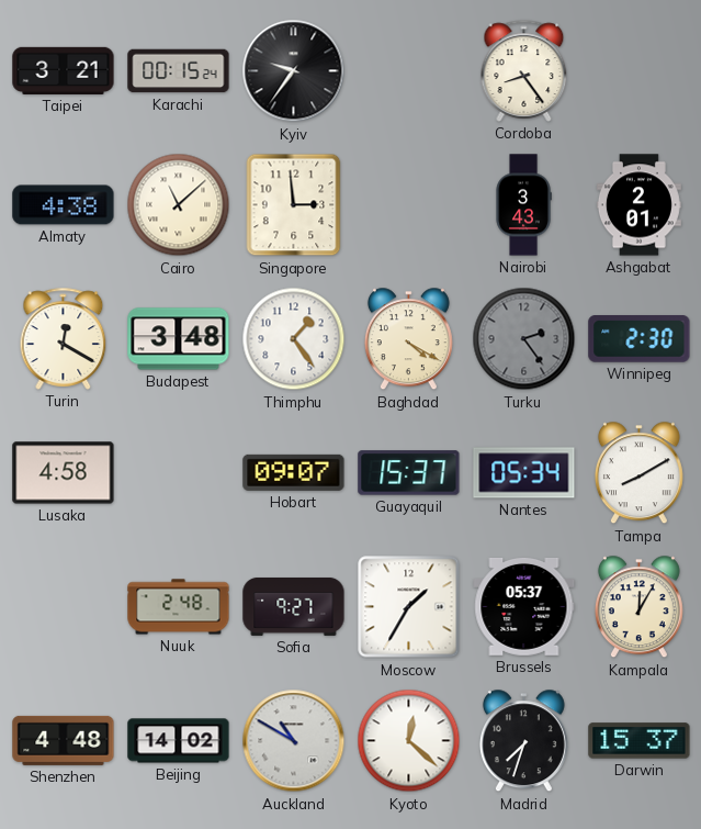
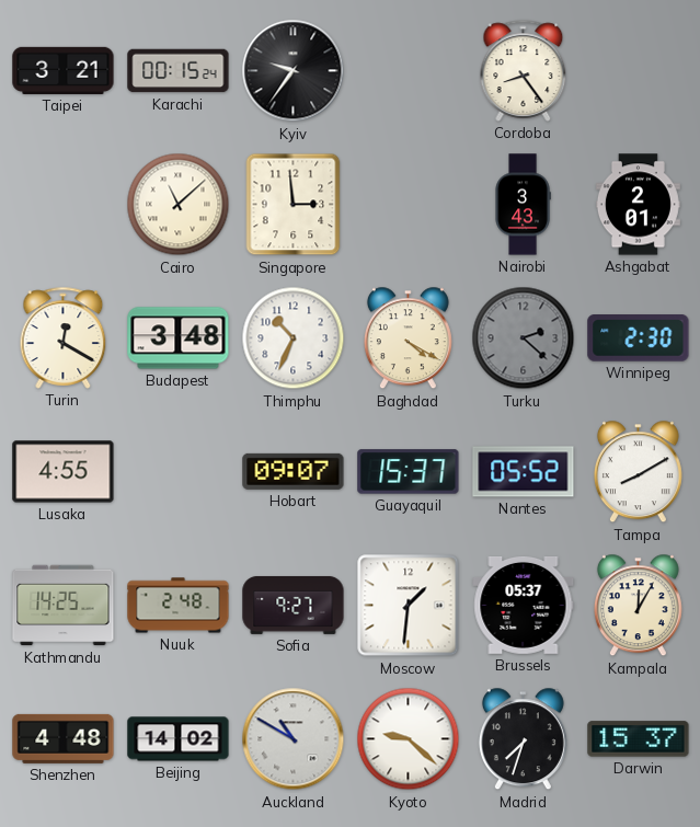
Almaty: 4:38 -> none
Thimphu: 1:24 -> 10:34
Turku: 2:24 -> 2:22
Lusaka: 4:58 -> 4:55
Nantes: 05:34 -> 05:52
Kathmandu: none -> 14:25
Moscow: 1:35 -> 1:31
Kyoto: 12:22 -> 9:22
